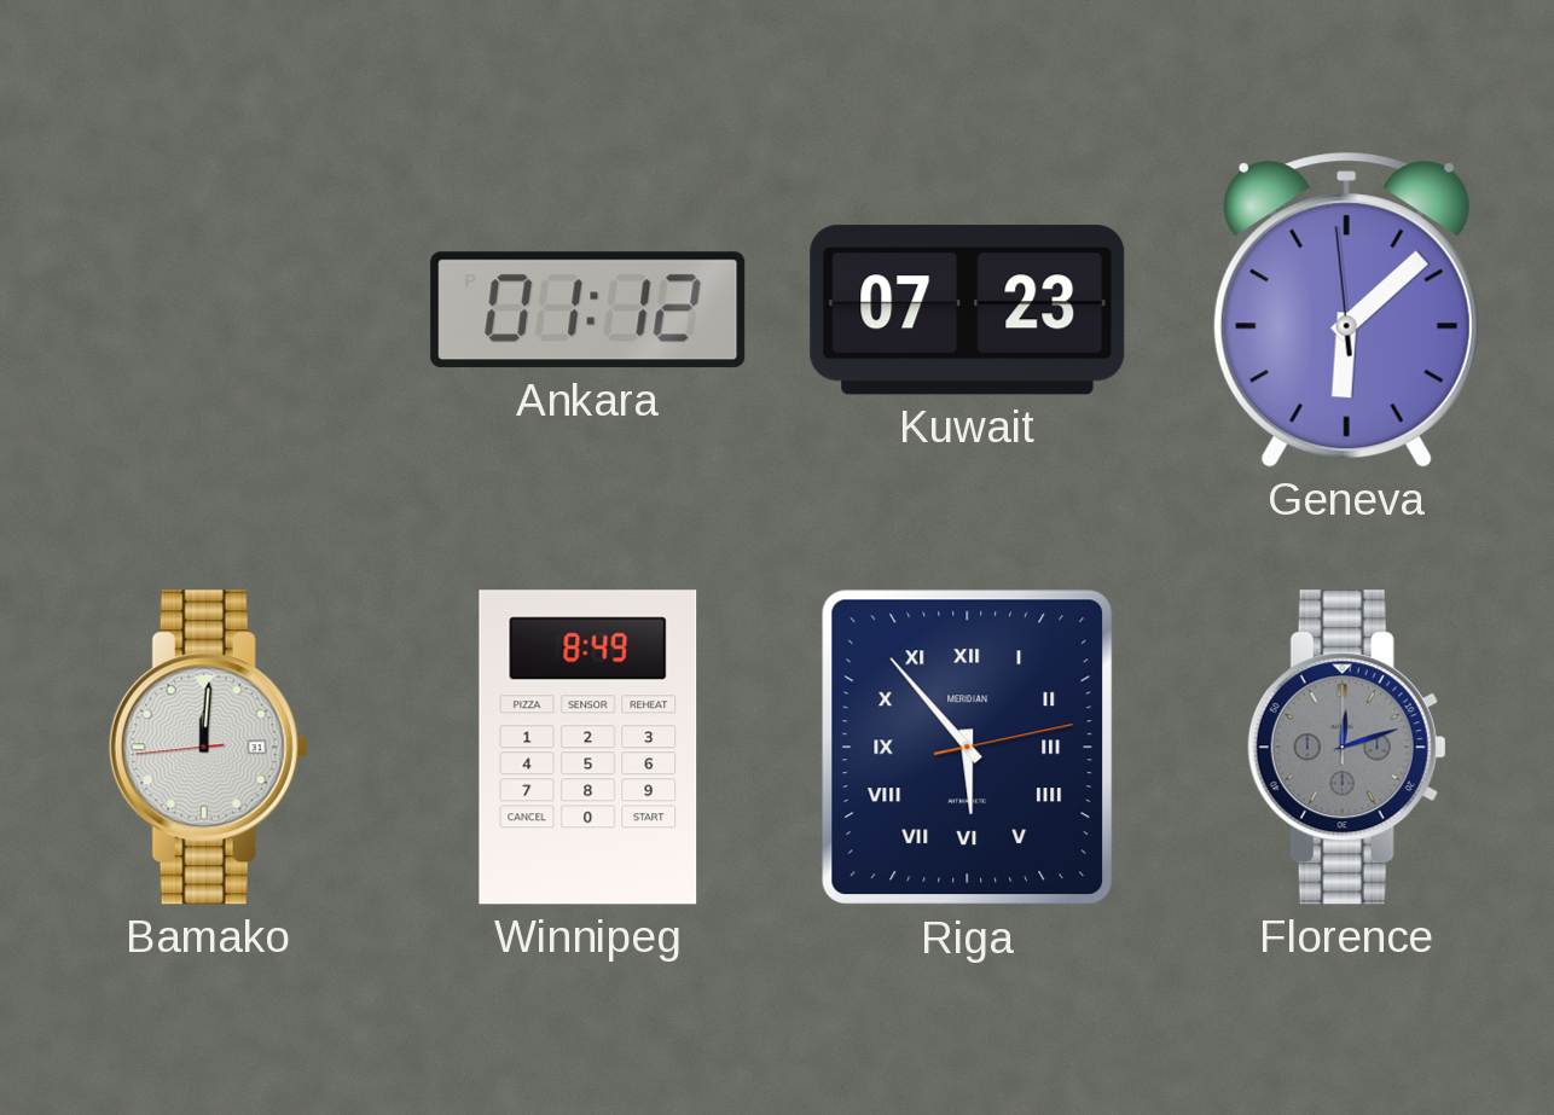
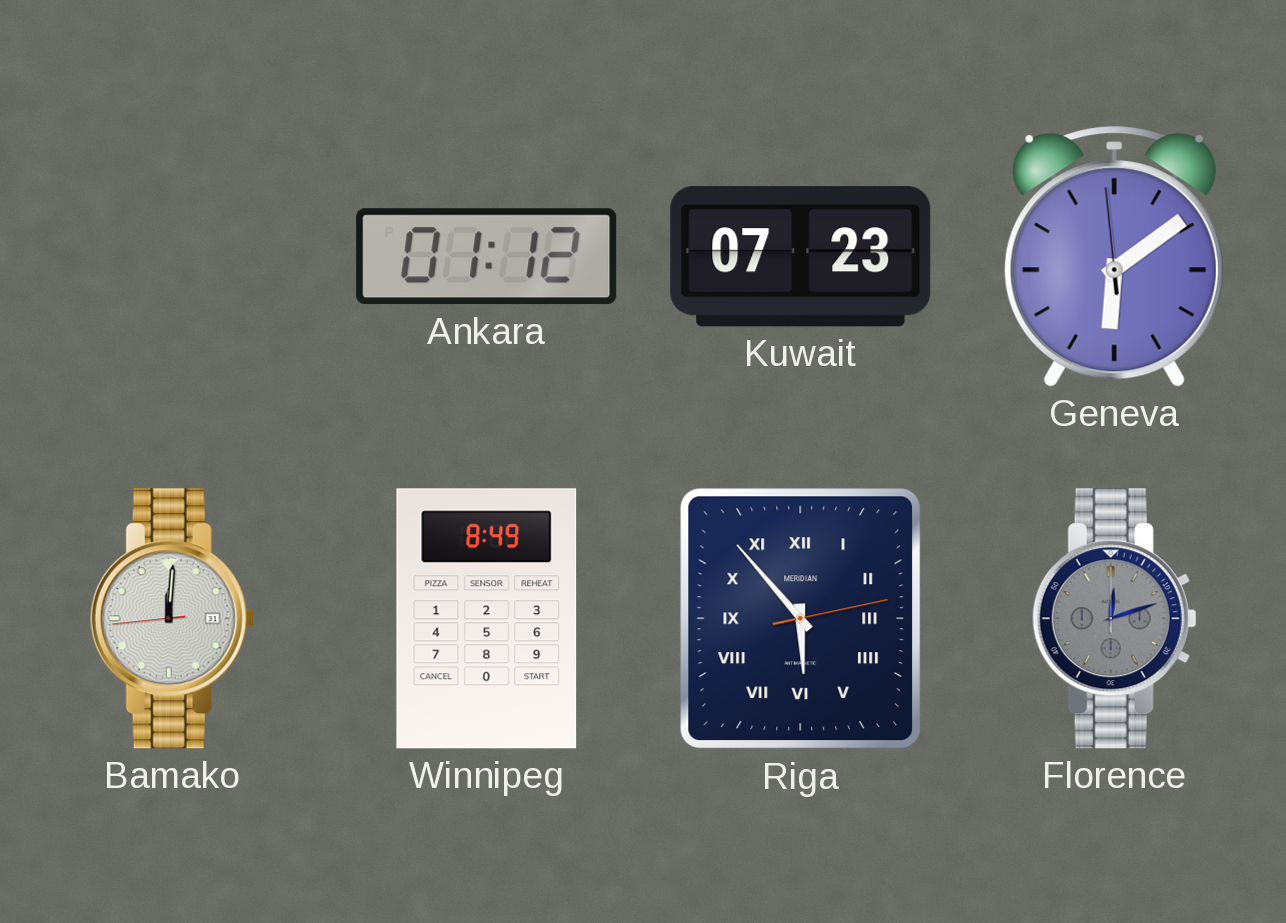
Geneva: 6:07 -> 6:08
